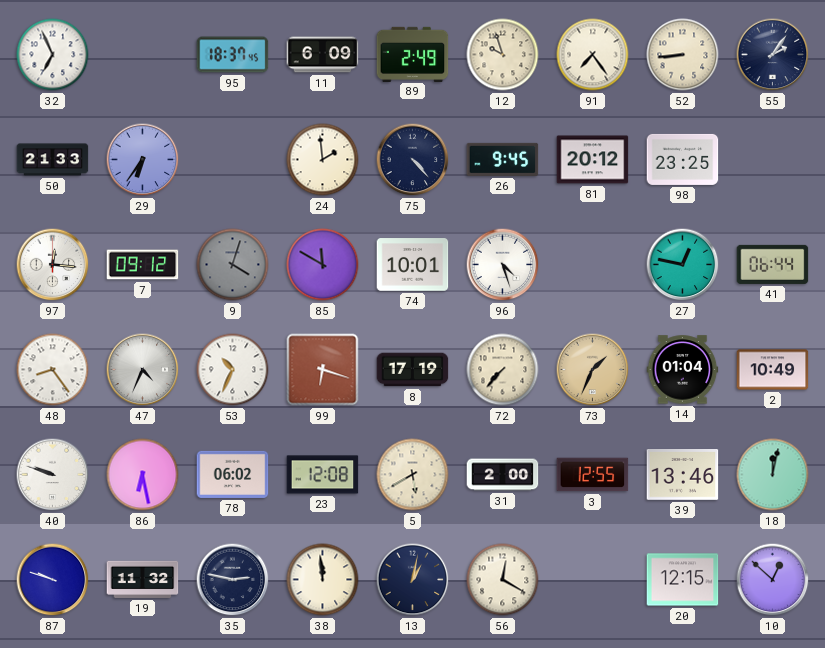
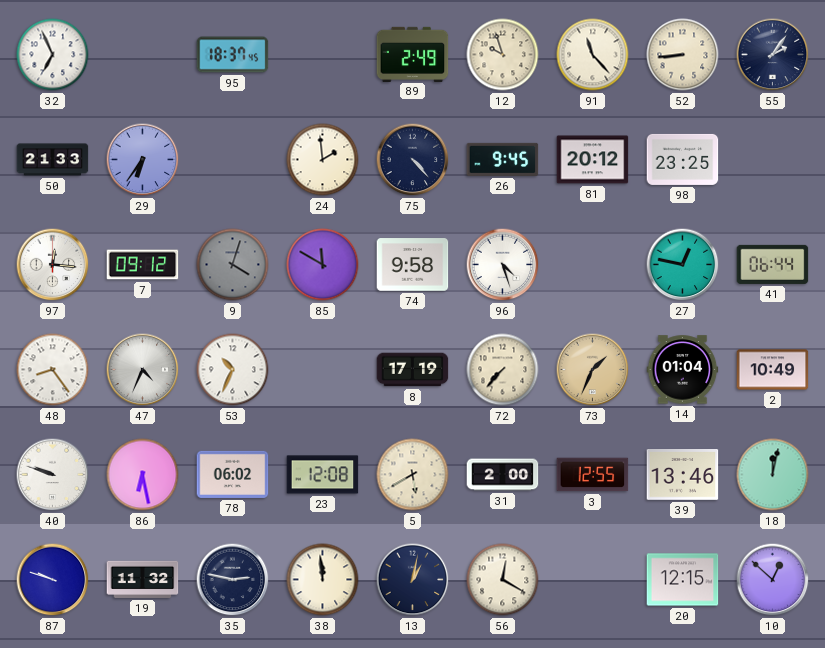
11: 6:09 -> none
91: 7:24 -> 11:23
74: 10:01 -> 9:58
99: 6:18 -> none
